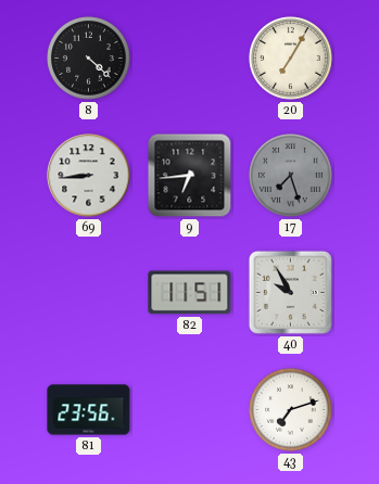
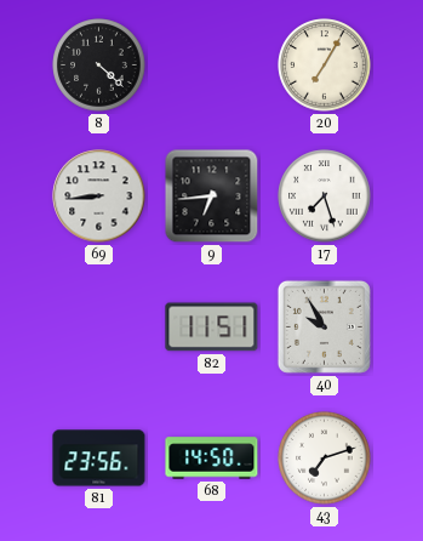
17 dial: grey -> white
68: none -> 14:50
